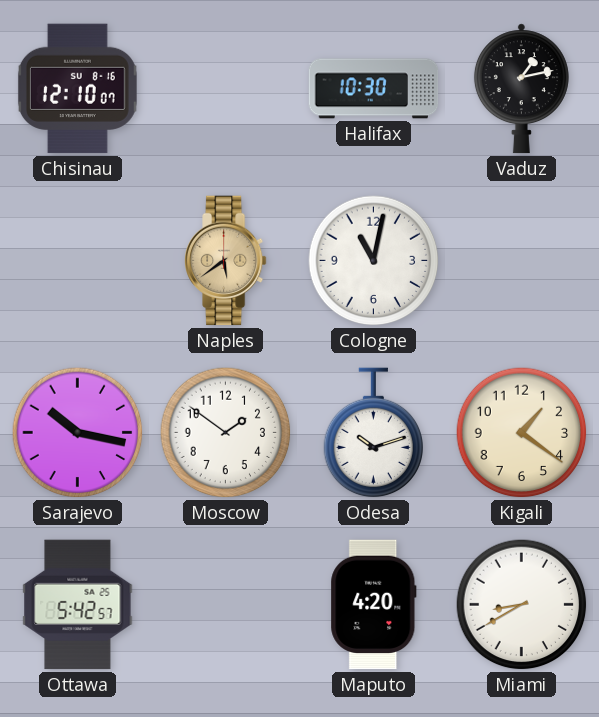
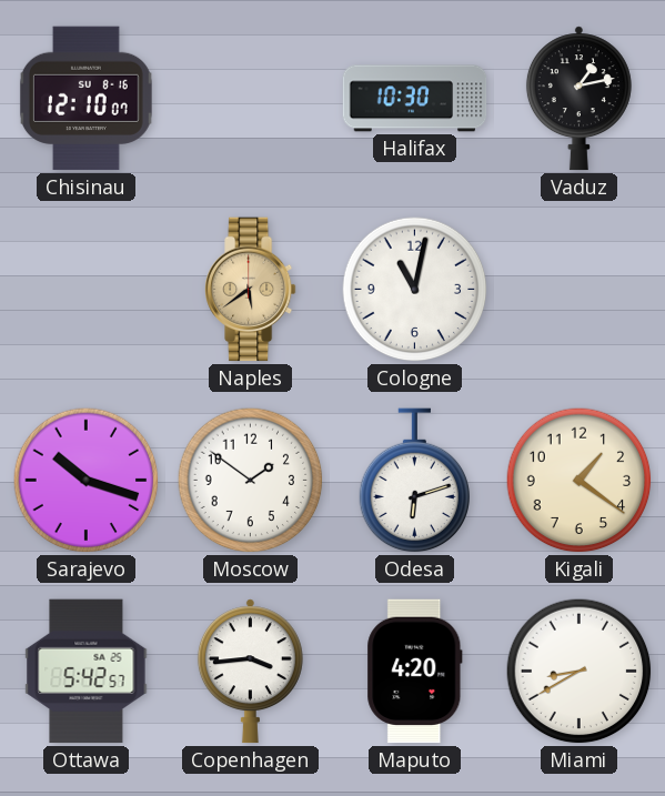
Sarajevo: 10:17 -> 10:18
Odesa: 10:12 -> 6:12
Copenhagen: none -> 3:44
